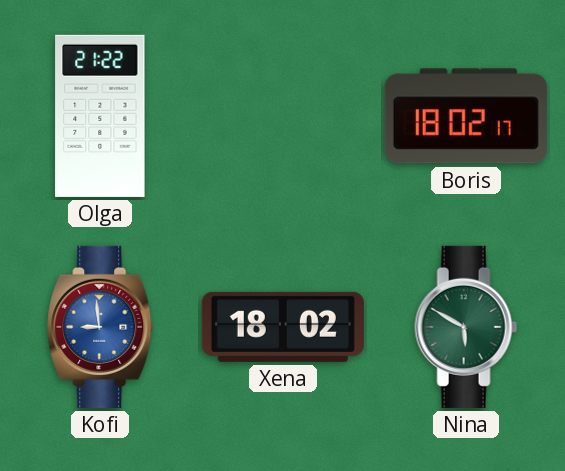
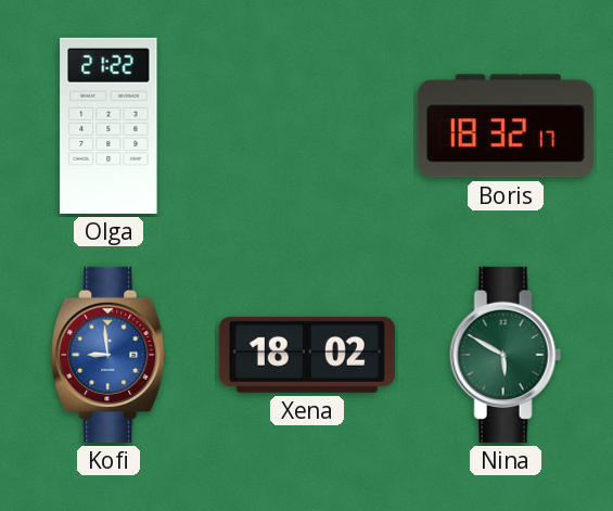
Boris: 18:02 -> 18:32
